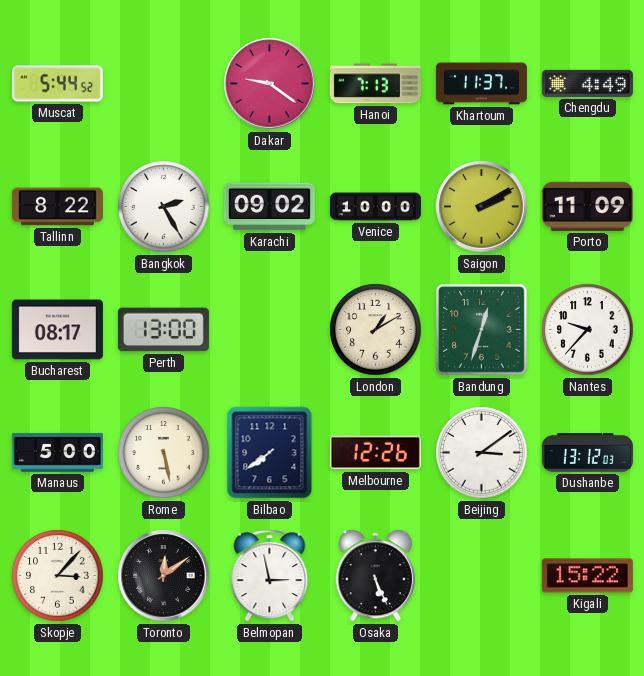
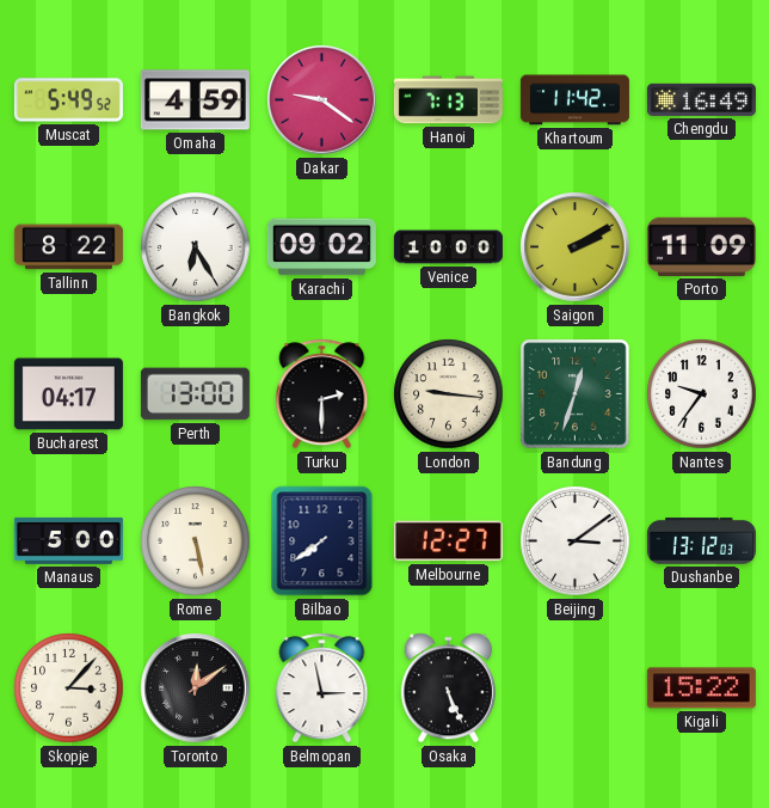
Muscat: 5:44 -> 5:49
Omaha: none -> 4:59
Khartoum: 11:37 -> 11:42
Chengdu: 4:49 -> 16:49
Bangkok: 2:25 -> 6:25
Bucharest: 08:17 -> 04:17
Turku: none -> 2:30
London: 1:10 -> 9:16
Nantes: 9:37 -> 9:36
Melbourne: 12:26 -> 12:27
